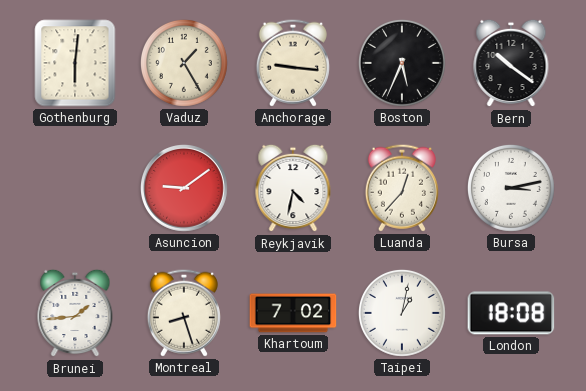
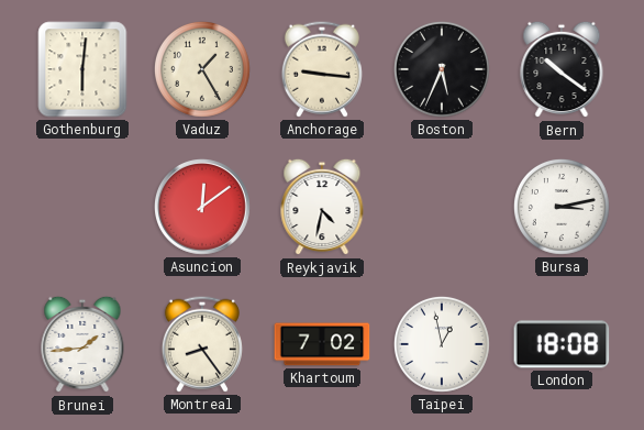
Asuncion: 9:09 -> 12:09
Luanda: 12:37 -> none
Montreal: 8:27 -> 8:24
Taipei: 1:02 -> 12:58
